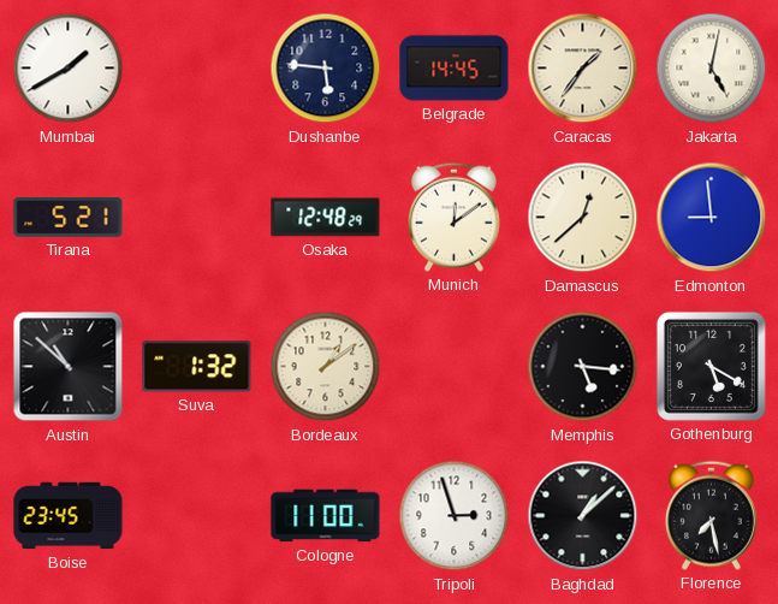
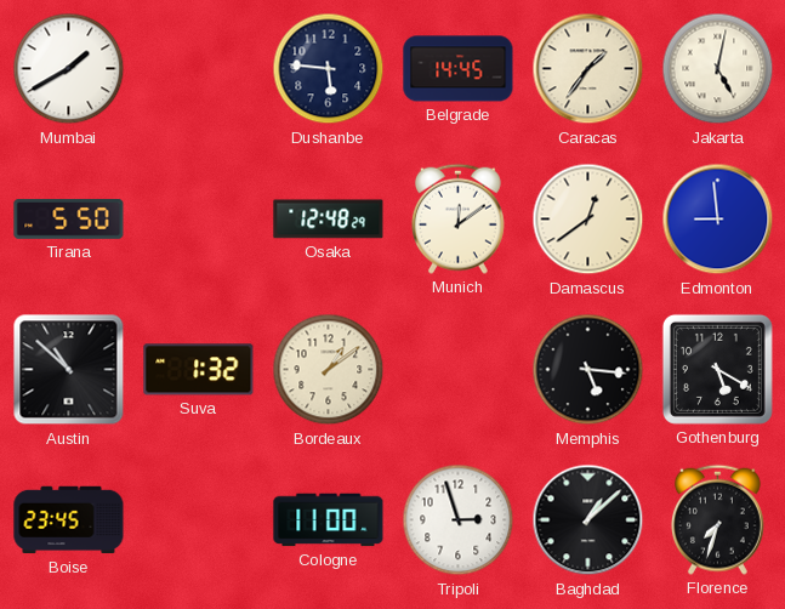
Tirana: 5:21 -> 5:50
Damascus: 12:38 -> 12:39
Florence: 7:28 -> 7:33
